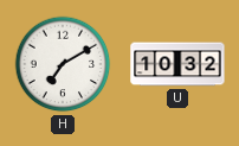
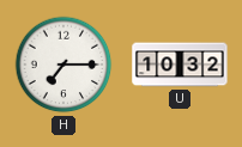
H: 7:10 -> 7:15
